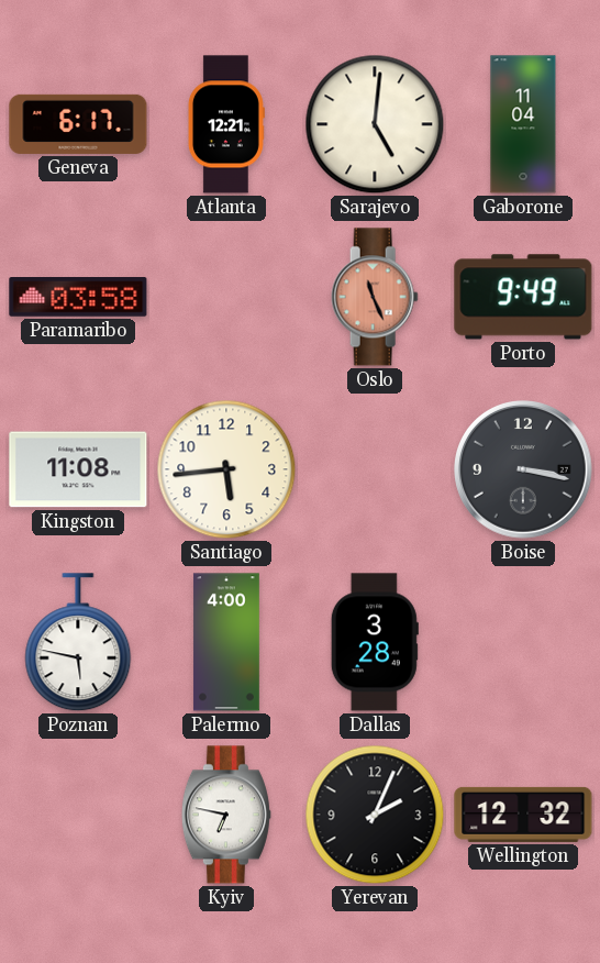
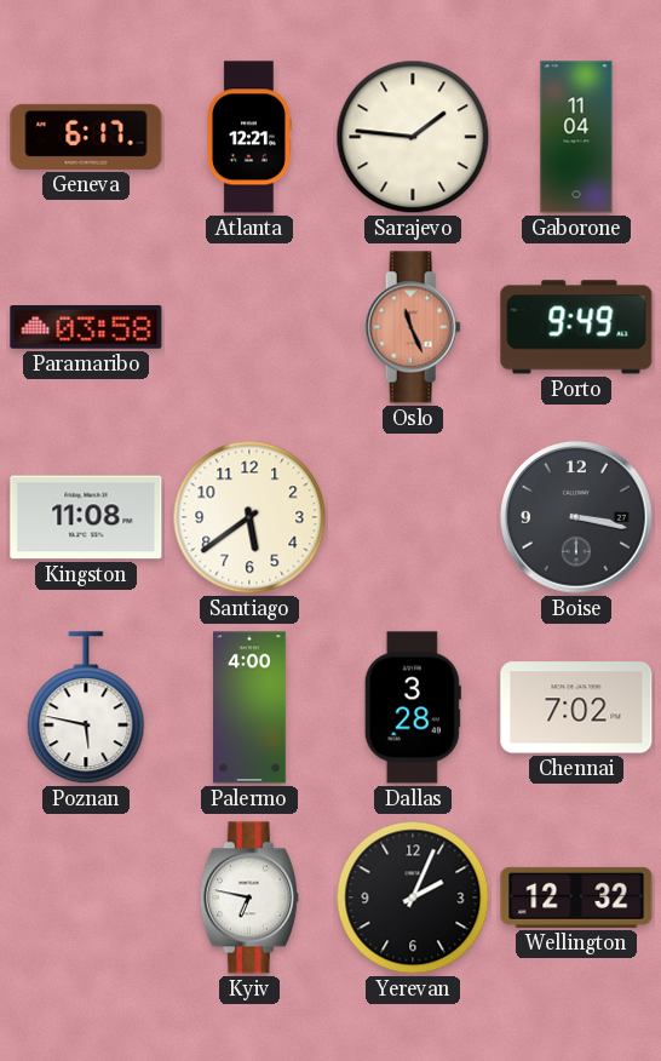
Sarajevo: 5:01 -> 1:46
Santiago: 5:44 -> 5:39
Chennai: none -> 7:02
